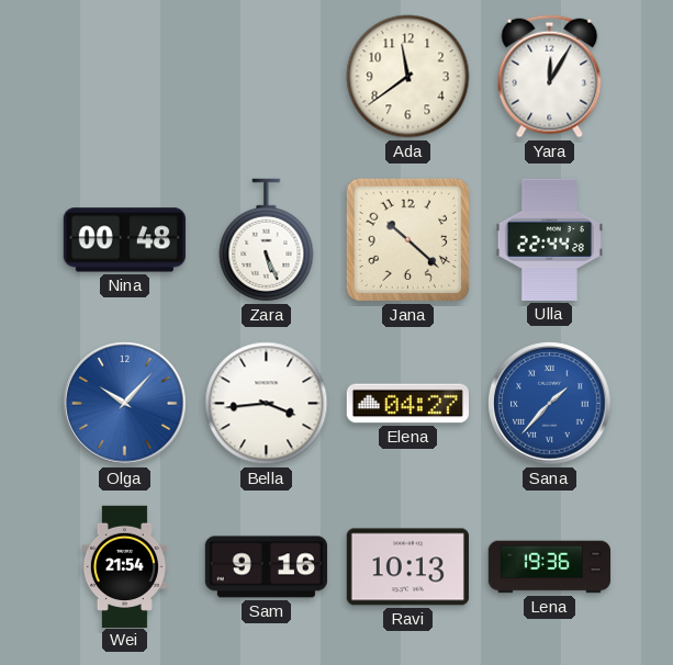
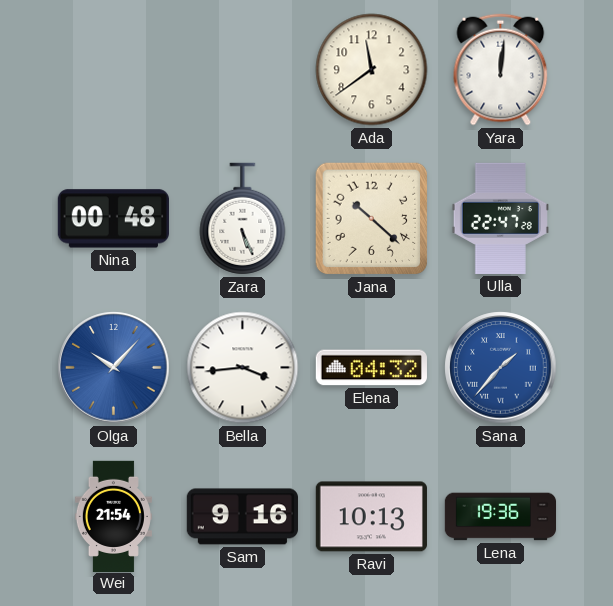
Yara: 12:05 -> 12:01
Ulla: 22:44 -> 22:47
Elena: 04:27 -> 04:32
